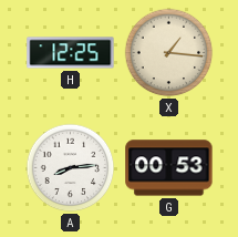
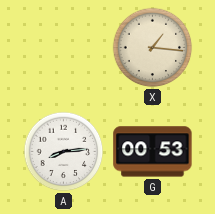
H: 12:25 -> none
